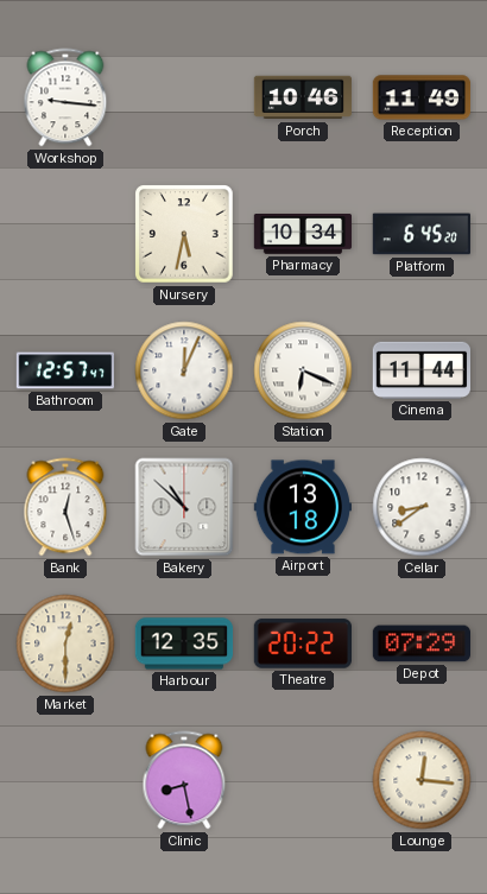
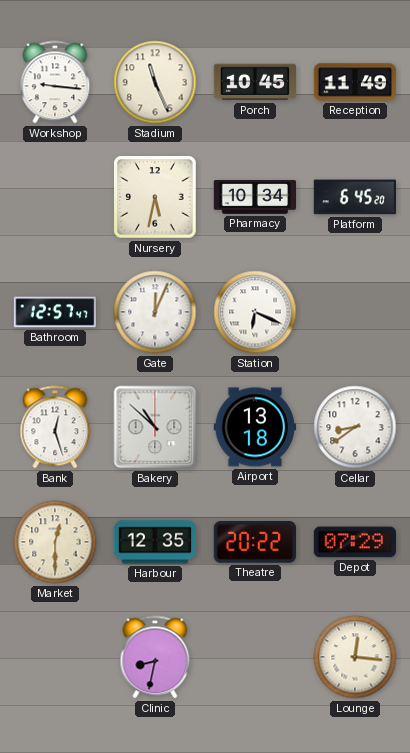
Stadium: none -> 11:26
Porch: 10:46 -> 10:45
Cinema: 11:44 -> none
Clinic: 8:28 -> 8:32
